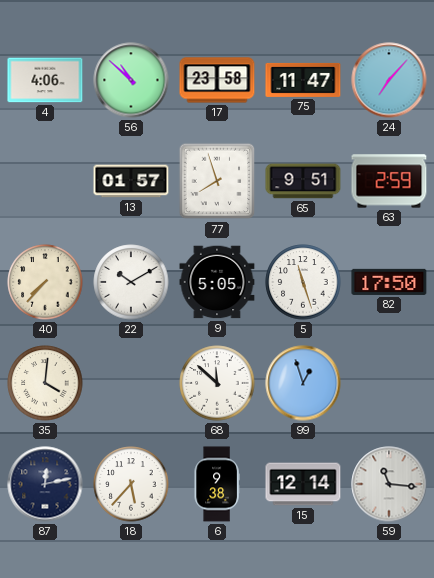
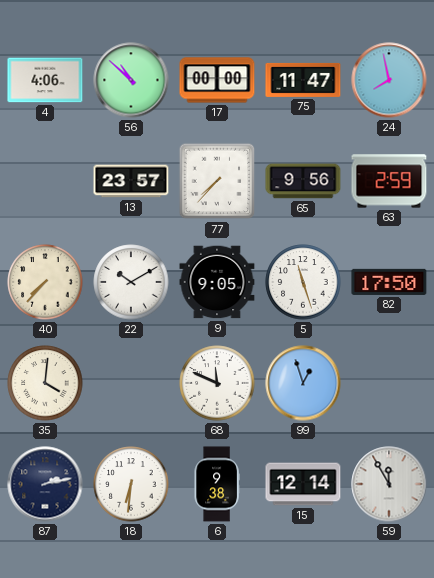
17: 23:58 -> 00:00
24: 7:07 -> 7:58
13: 01:57 -> 23:57
77: 7:57 -> 7:37
65: 9:51 -> 9:56
9: 5:05 -> 9:05
68: 11:52 -> 11:49
87: 12:13 -> 2:13
18: 5:37 -> 6:31
59: 11:16 -> 11:55
